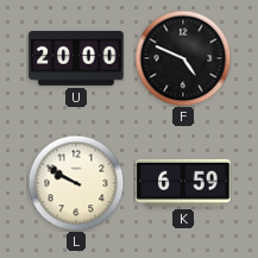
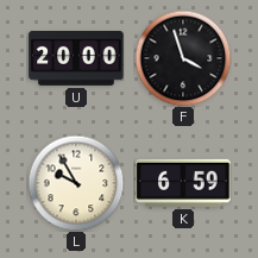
F: 4:49 -> 3:57
L: 9:50 -> 9:55
